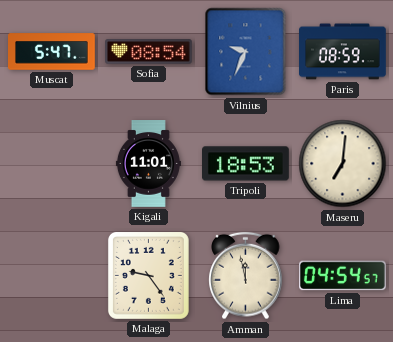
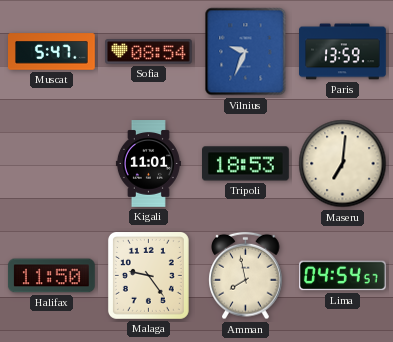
Paris: 08:59 -> 13:59
Halifax: none -> 11:50
Amman: 11:58 -> 7:58
